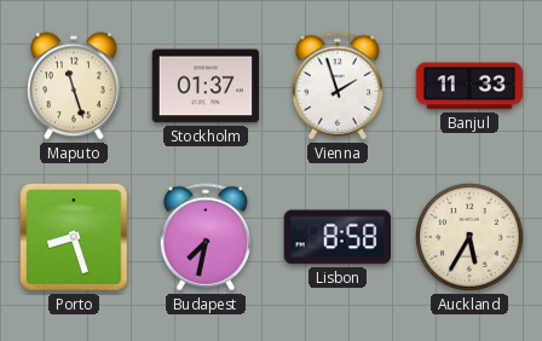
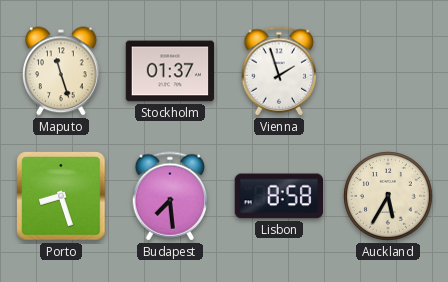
Banjul: 11:33 -> none
Budapest: 7:32 -> 7:29
